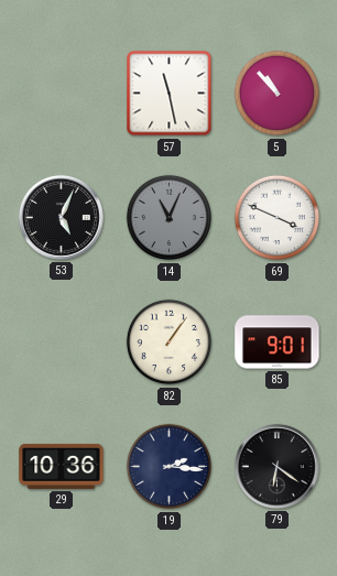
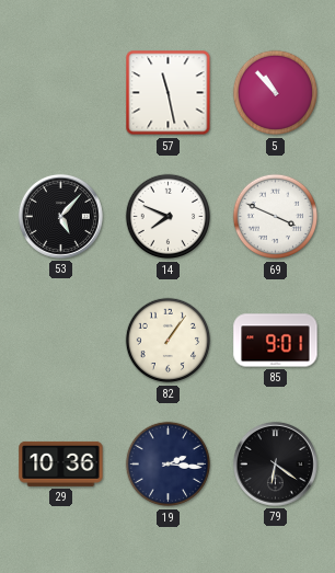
53: 5:04 -> 5:07
14: 11:04 -> 7:49
14 dial: grey -> white
